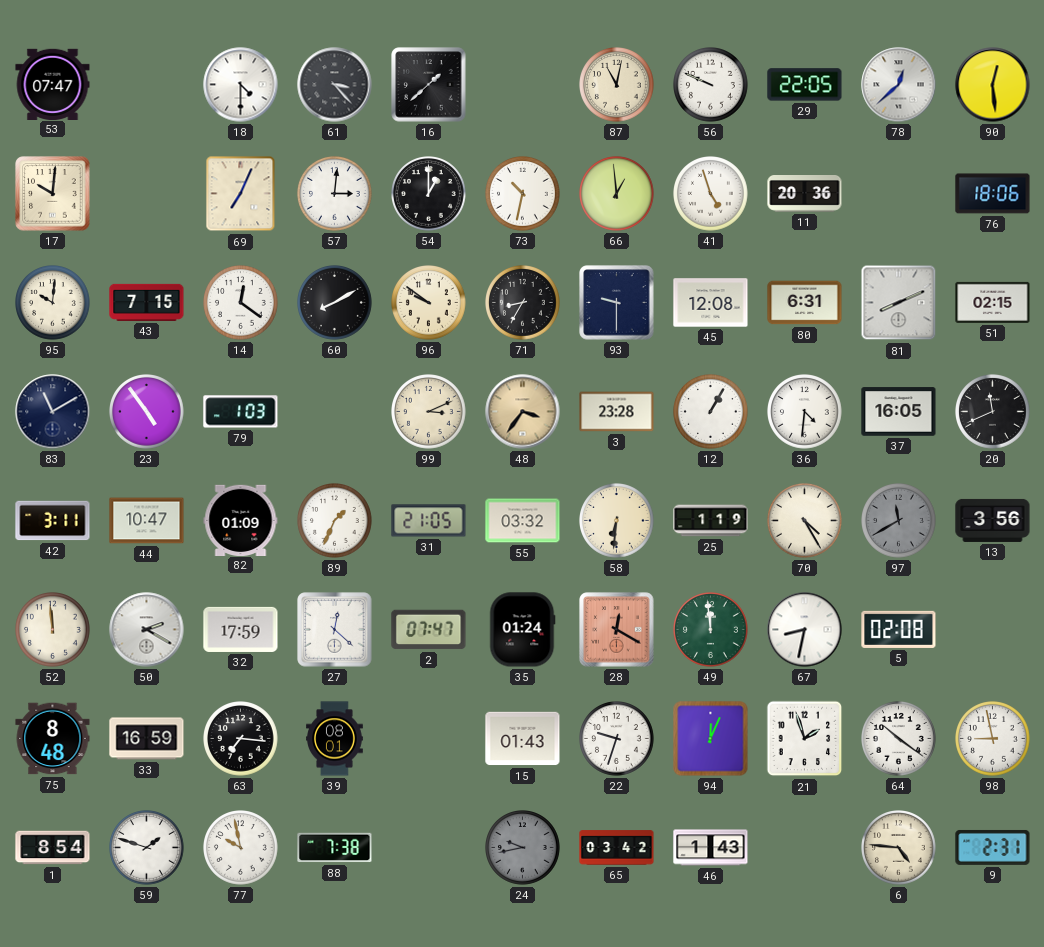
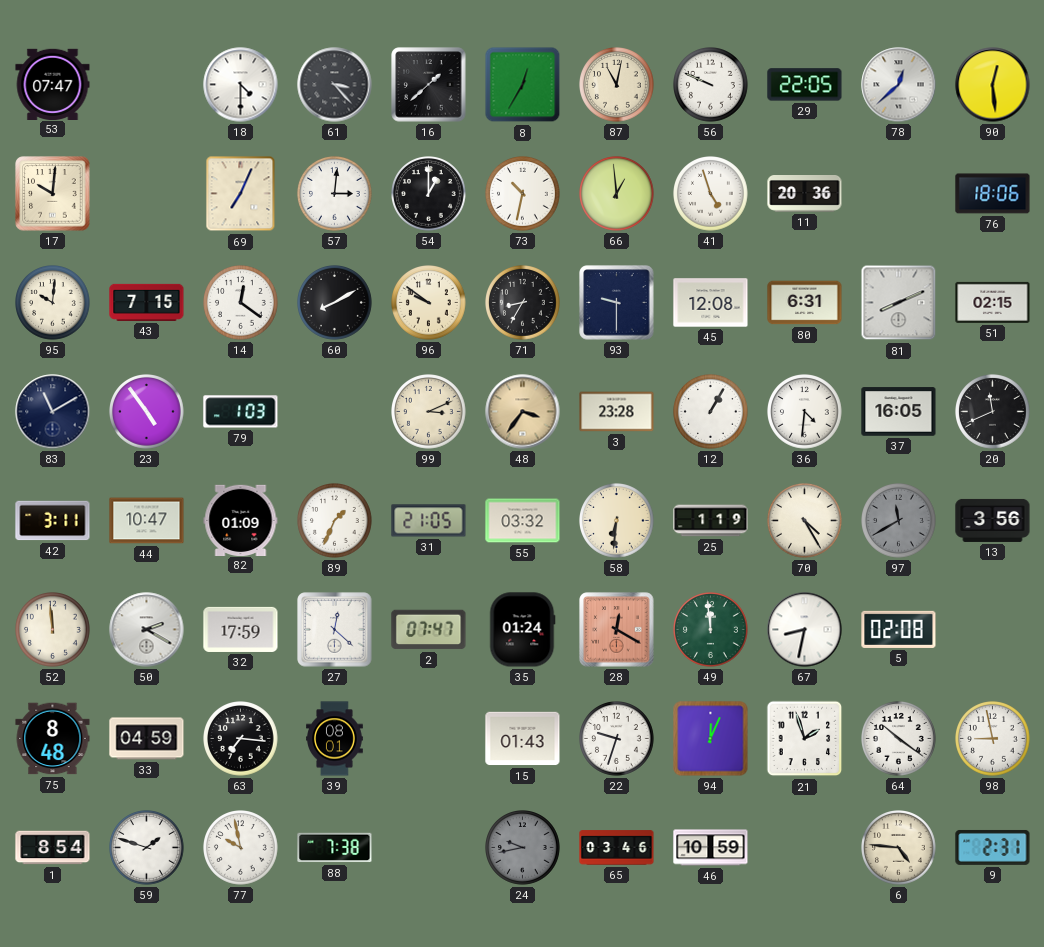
8: none -> 12:35
33: 16:59 -> 04:59
65: 03:42 -> 03:46
46: 1:43 -> 10:59
